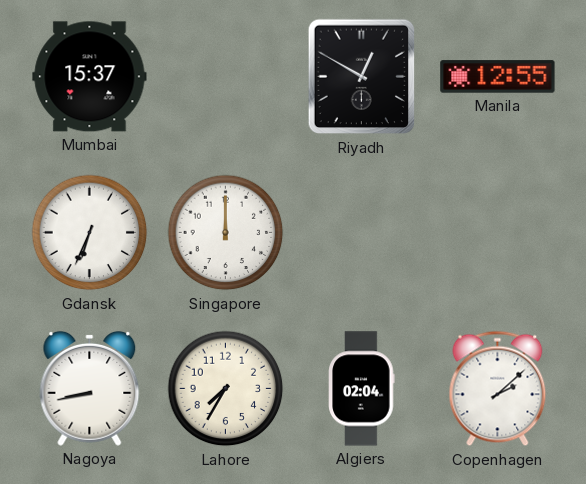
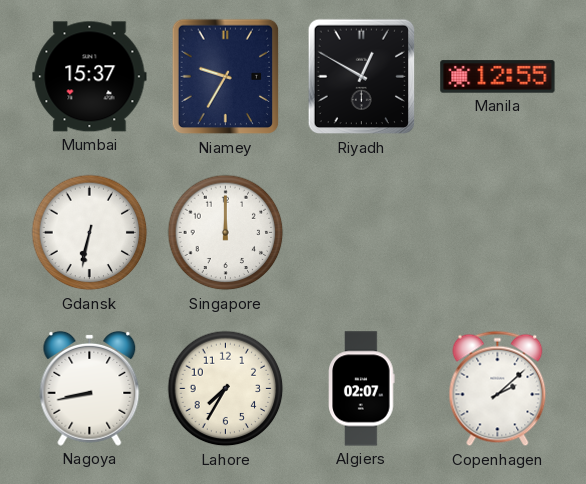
Niamey: none -> 9:35
Gdansk: 6:34 -> 6:32
Algiers: 02:04 -> 02:07
